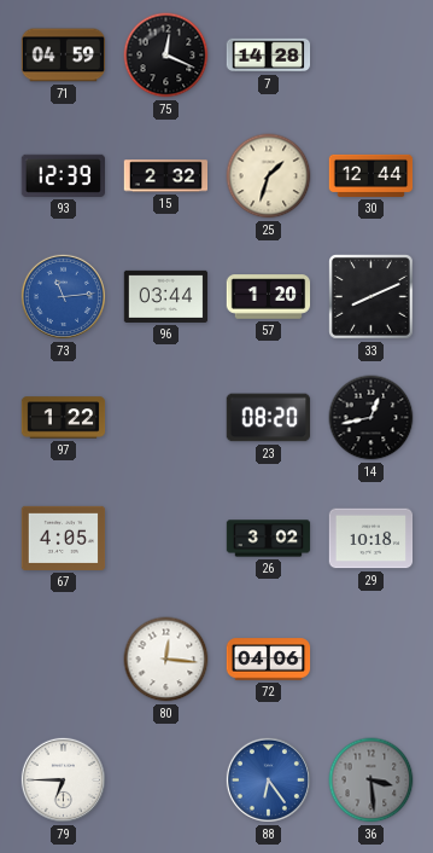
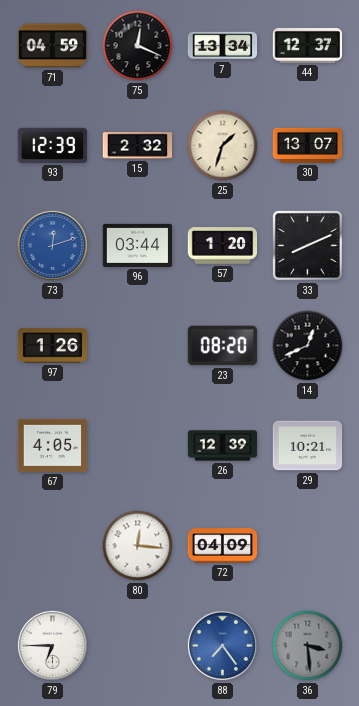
7: 14:28 -> 13:34
44: none -> 12:37
30: 12:44 -> 13:07
73: 11:14 -> 12:12
97: 1:22 -> 1:26
14: 12:43 -> 12:41
26: 3:02 -> 12:39
29: 10:18 -> 10:21
72: 04:06 -> 04:09
88: 6:24 -> 7:24
